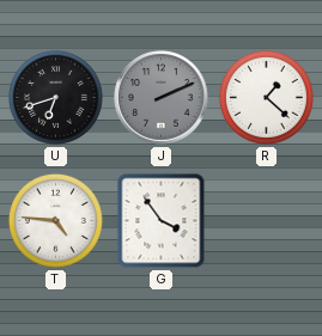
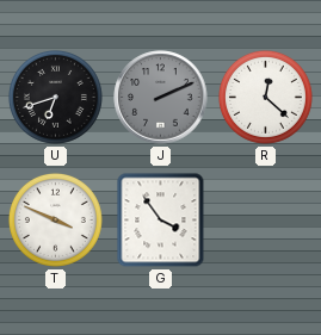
R: 1:22 -> 12:22
T: 4:46 -> 3:49
